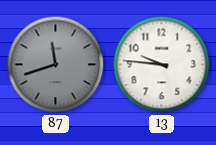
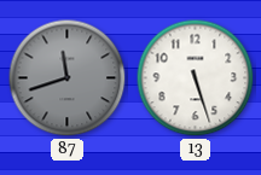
13: 9:46 -> 5:27
